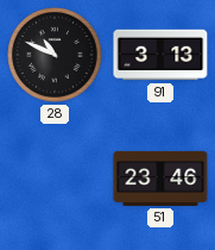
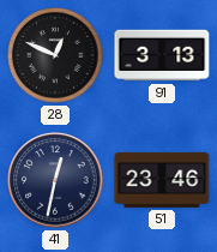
28: 10:49 -> 12:49
41: none -> 12:32
